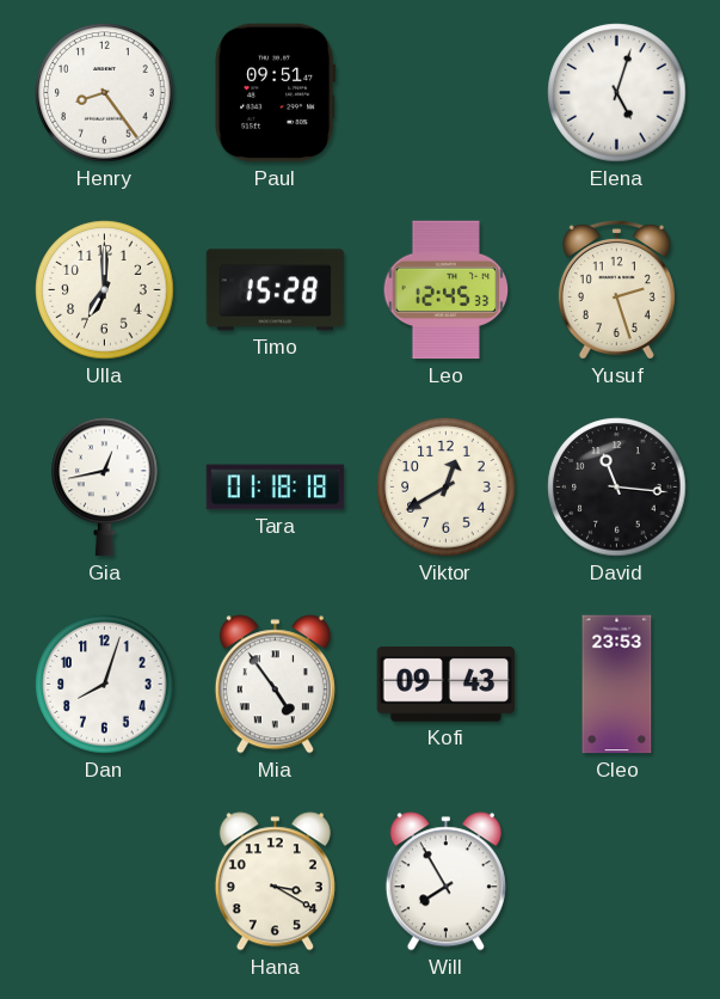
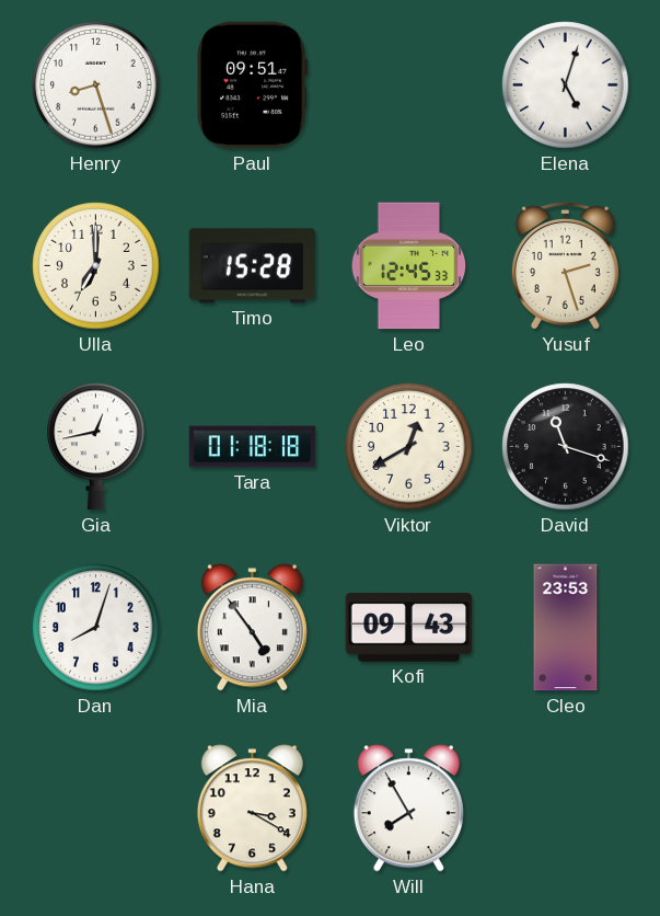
Henry: 8:24 -> 8:27
David: 11:16 -> 11:18
